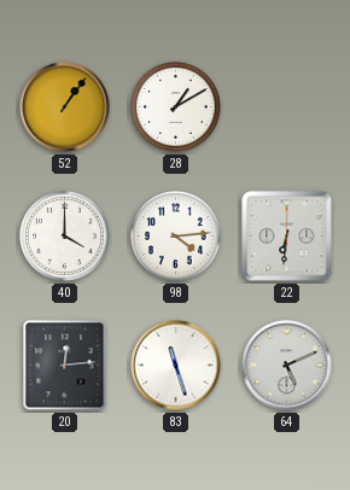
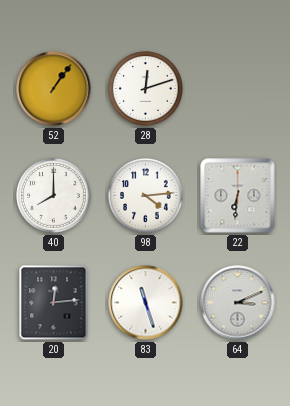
28: 1:10 -> 12:12
40: 4:00 -> 8:00
64: 5:11 -> 3:11
